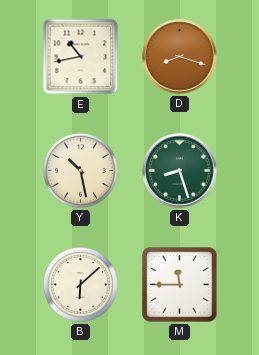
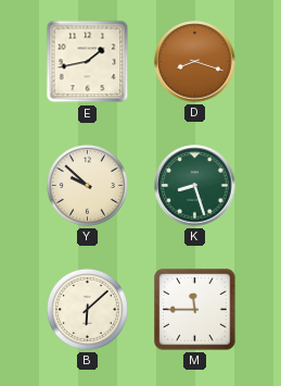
E: 10:43 -> 1:43
Y: 10:28 -> 9:52
